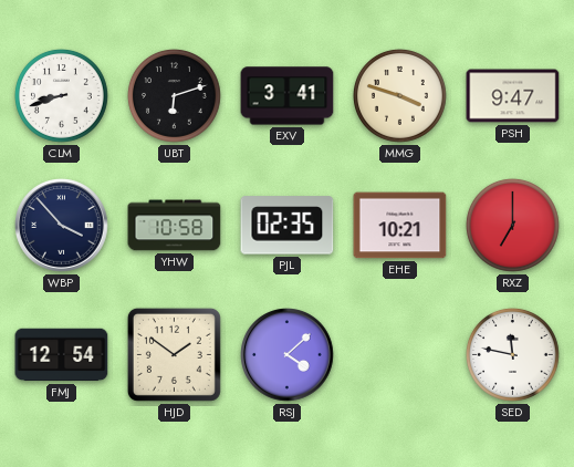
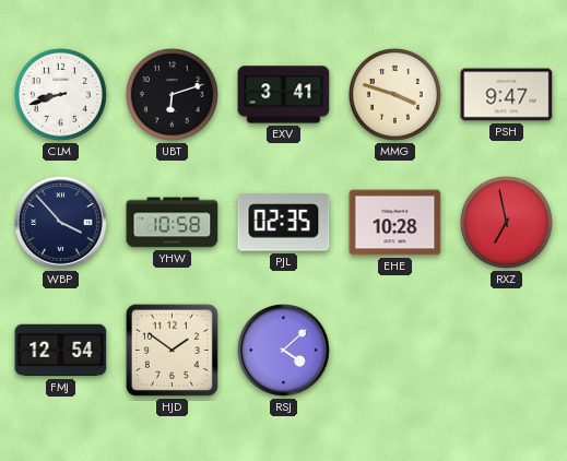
EHE: 10:21 -> 10:28
RXZ: 7:00 -> 6:58
SED: 11:47 -> none
